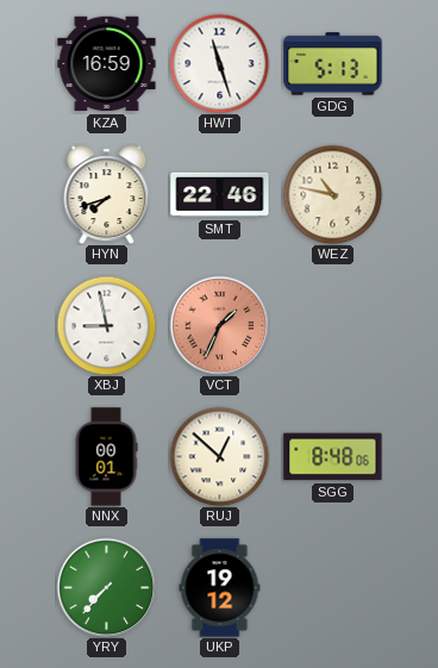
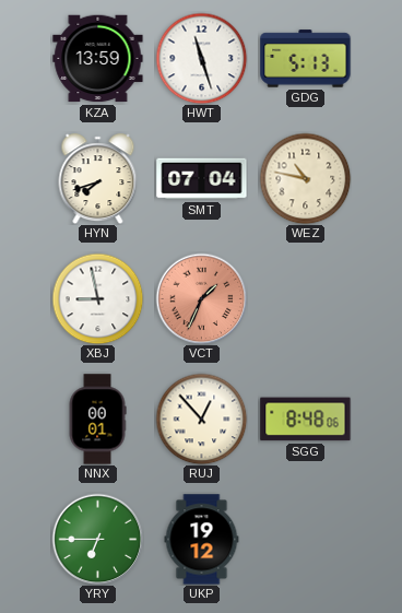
KZA: 16:59 -> 13:59
SMT: 22:46 -> 07:04
RUJ: 12:52 -> 12:53
YRY: 7:37 -> 6:45
